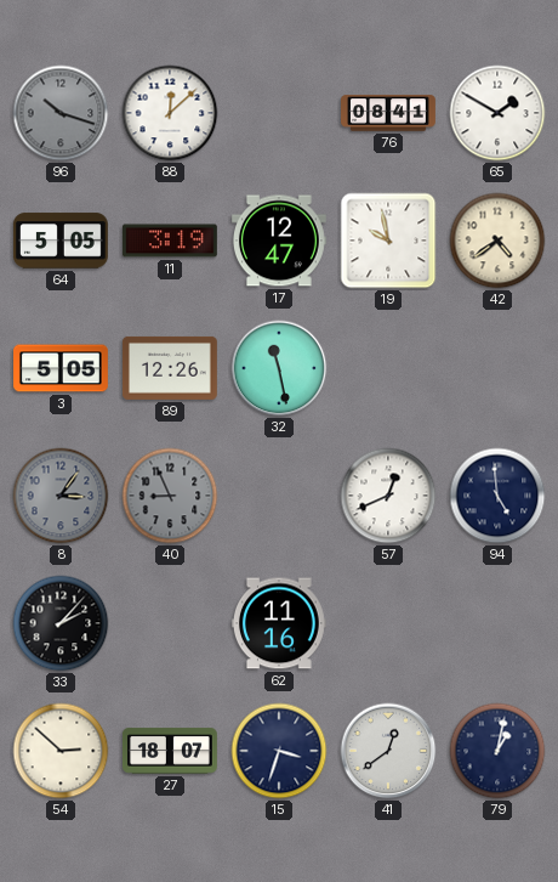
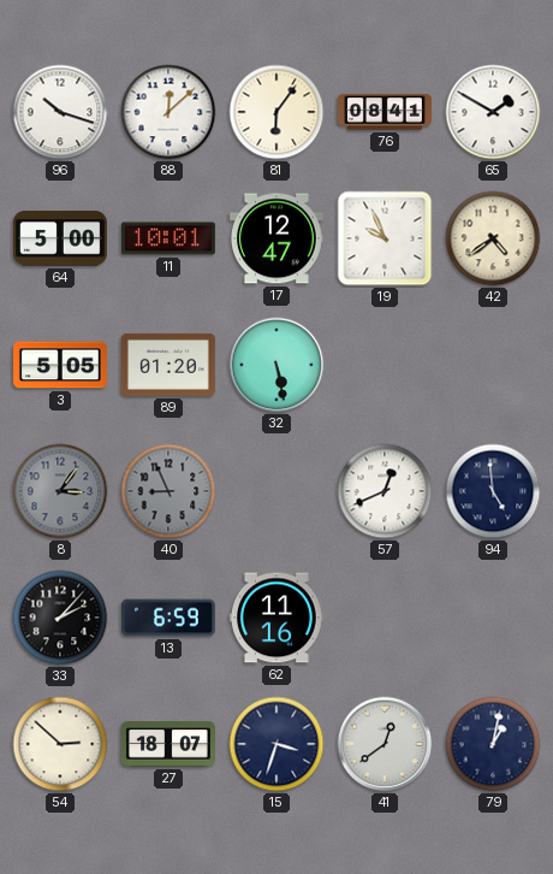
96 dial: grey -> white
81: none -> 6:06
64: 5:05 -> 5:00
11: 3:19 -> 10:01
19: 9:58 -> 9:56
89: 12:26 -> 01:20
32: 11:28 -> 5:28
13: none -> 6:59
